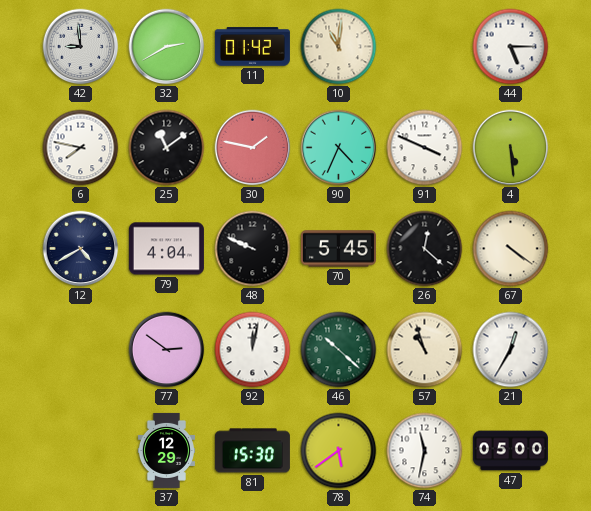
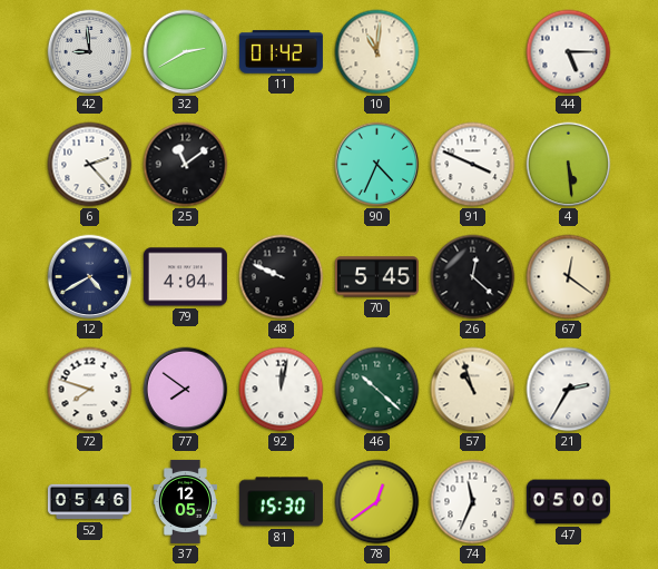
6: 7:47 -> 2:23
30: 1:47 -> none
67: 4:21 -> 12:21
72: none -> 7:48
77: 2:51 -> 7:51
21: 12:35 -> 2:35
52: none -> 05:46
37: 12:29 -> 12:05
78: 5:39 -> 12:39
74: 11:32 -> 11:34
